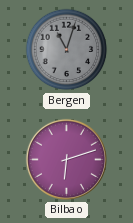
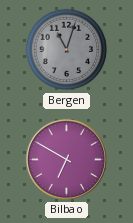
Bilbao: 6:12 -> 6:50
